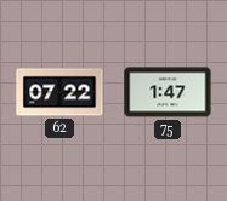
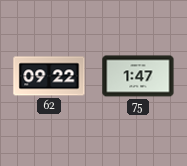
62: 07:22 -> 09:22
